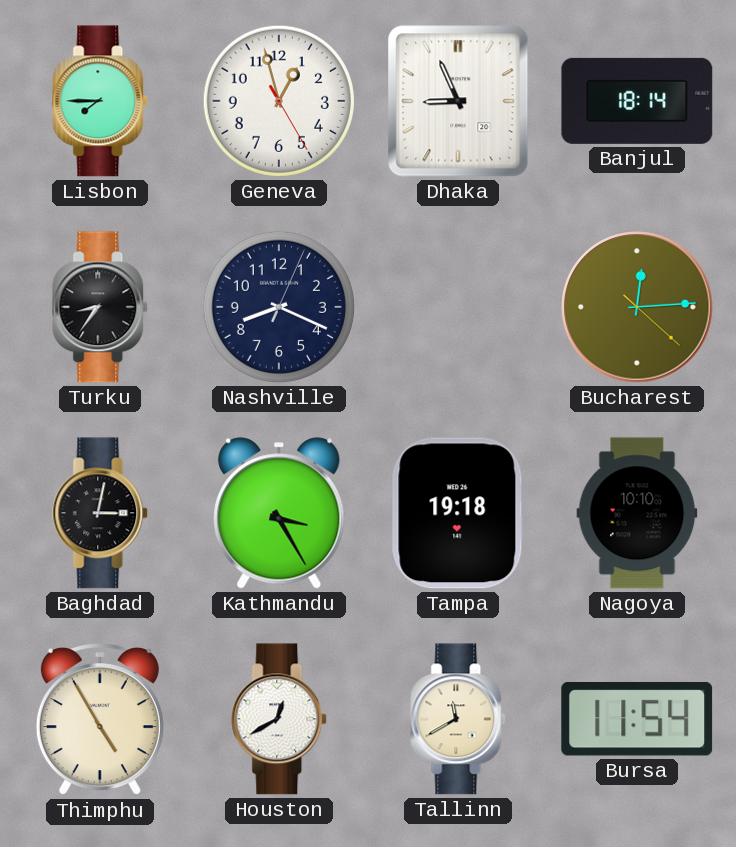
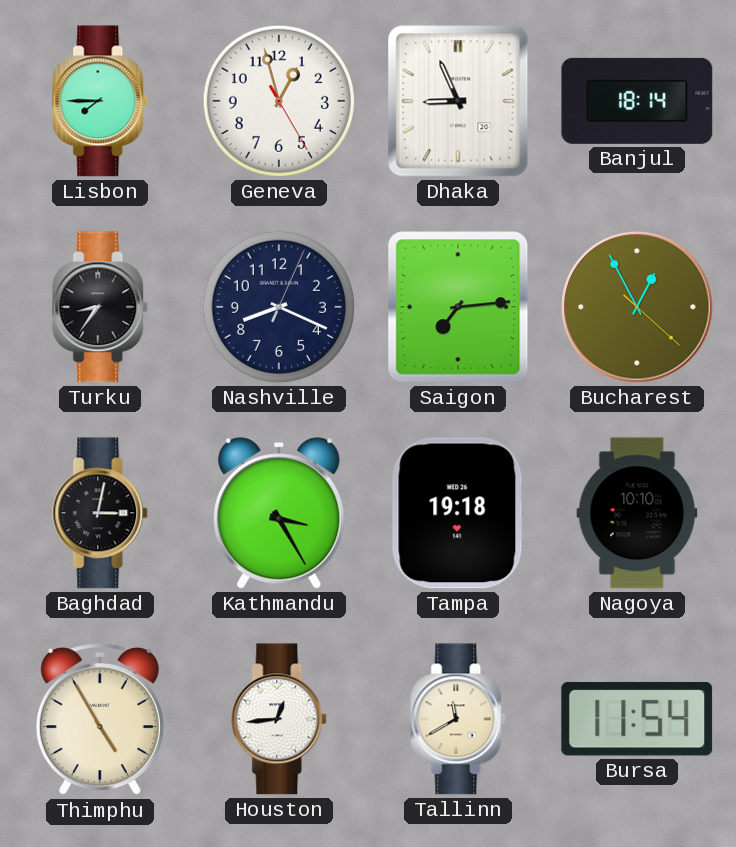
Saigon: none -> 7:14
Bucharest: 12:14 -> 12:55
Houston: 12:40 -> 12:44
